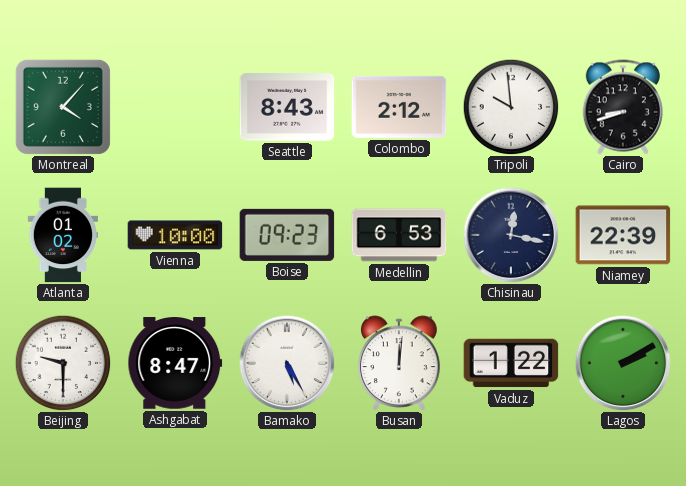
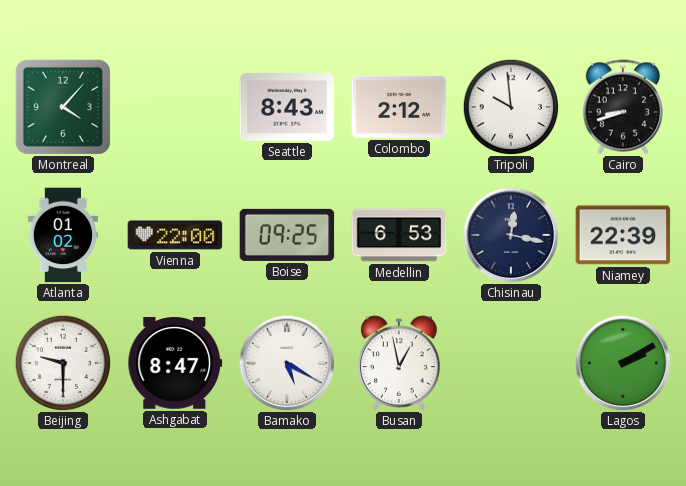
Vienna: 10:00 -> 22:00
Boise: 09:23 -> 09:25
Bamako: 5:25 -> 5:20
Busan: 12:01 -> 12:58
Vaduz: 1:22 -> none
